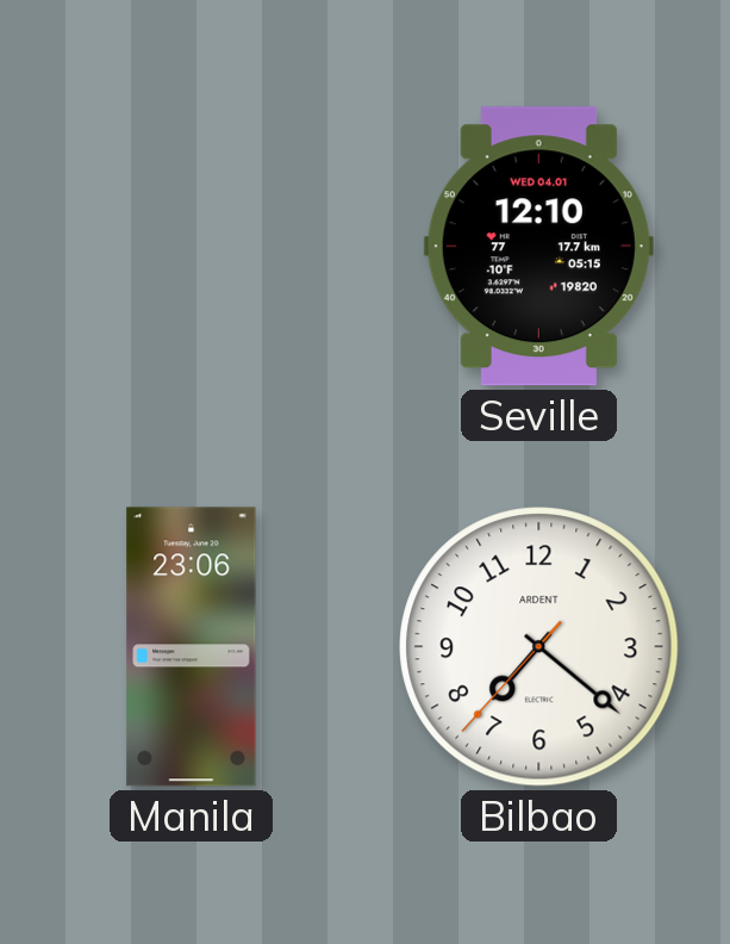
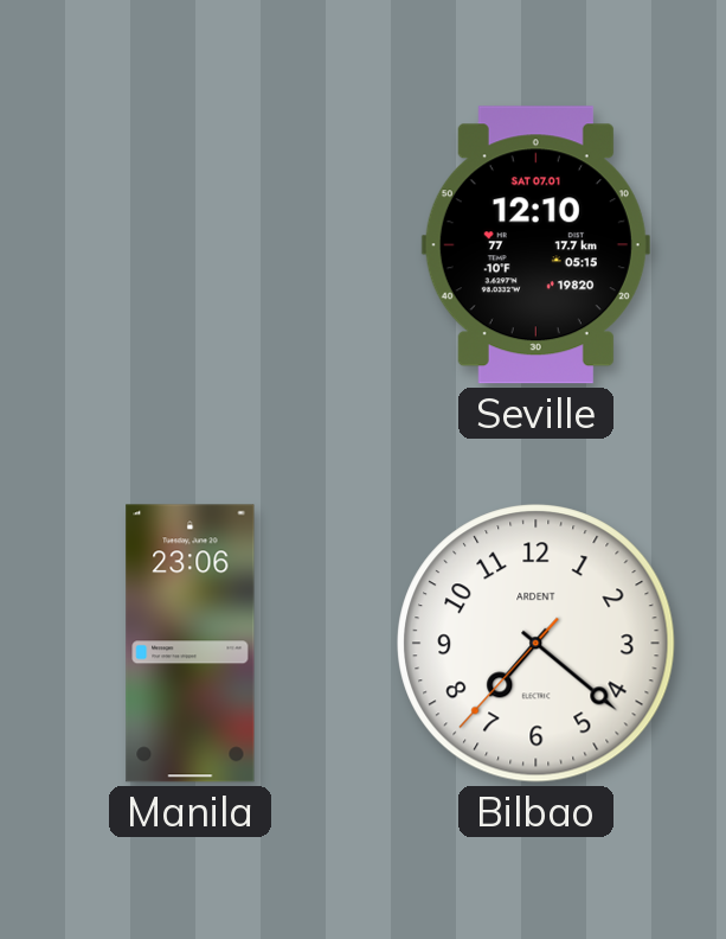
Seville date: WED 04.01 -> SAT 07.01
